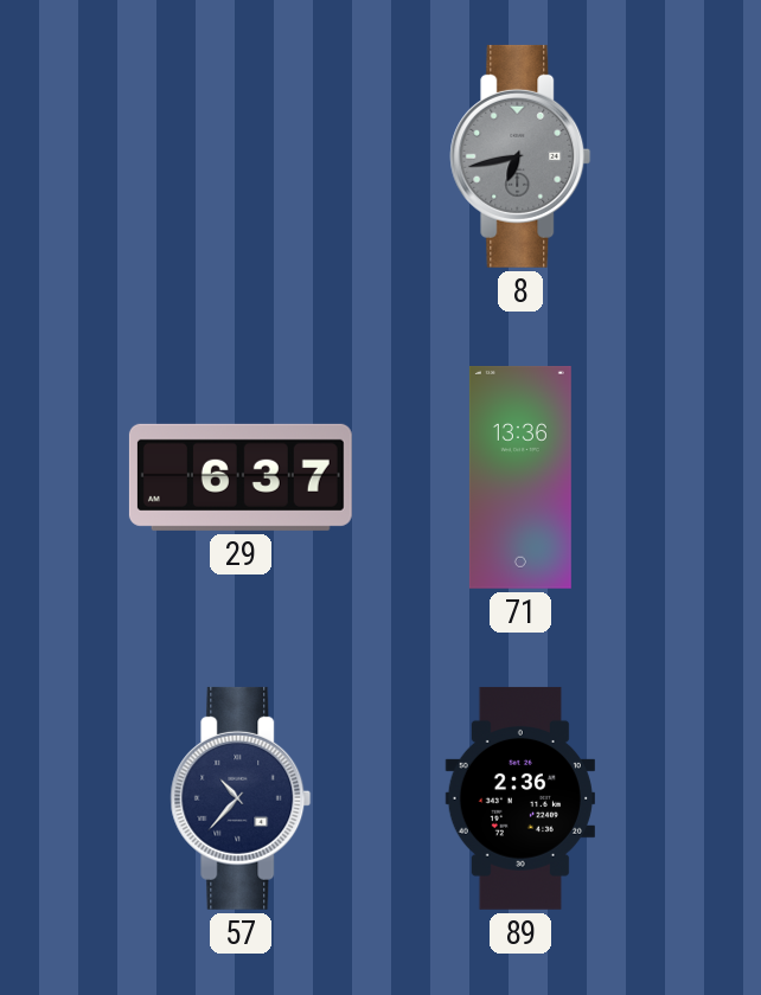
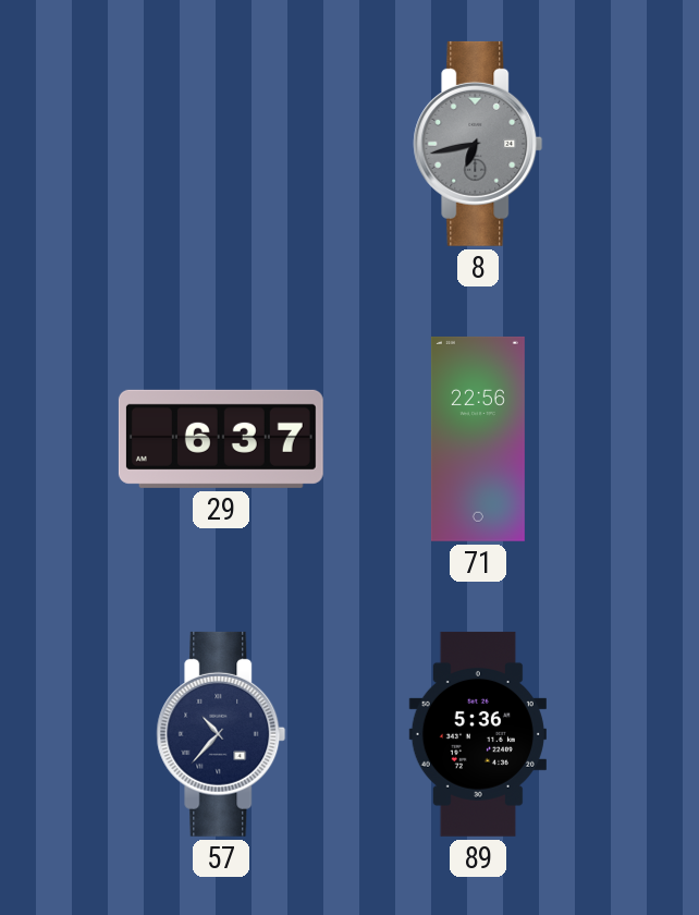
71: 13:36 -> 22:56
89: 2:36 -> 5:36
